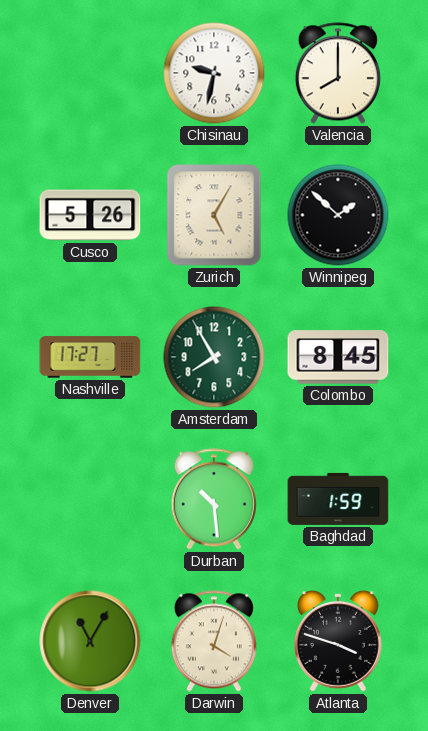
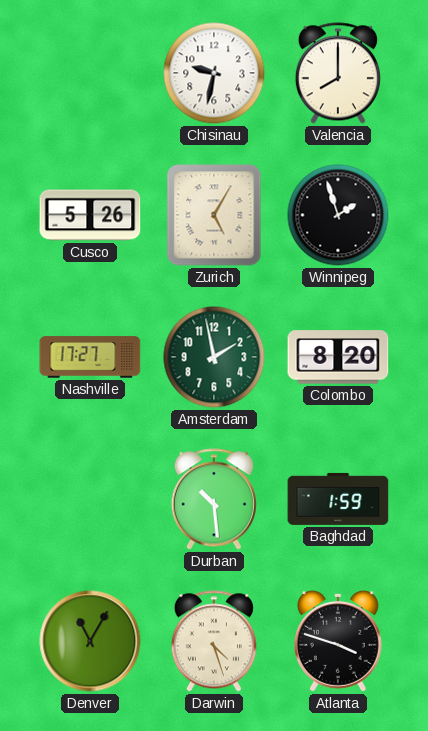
Winnipeg: 1:52 -> 1:57
Amsterdam: 7:55 -> 1:58
Colombo: 8:45 -> 8:20
Darwin: 4:03 -> 4:27
